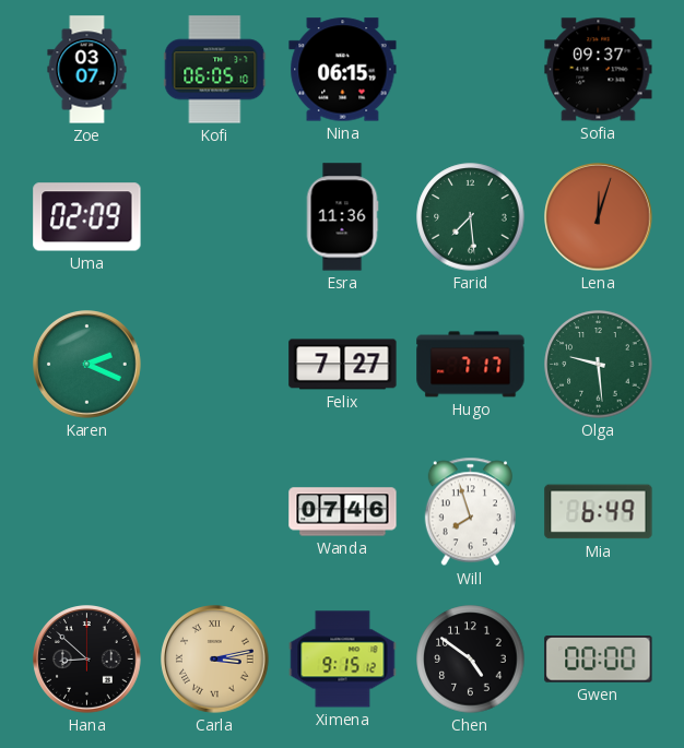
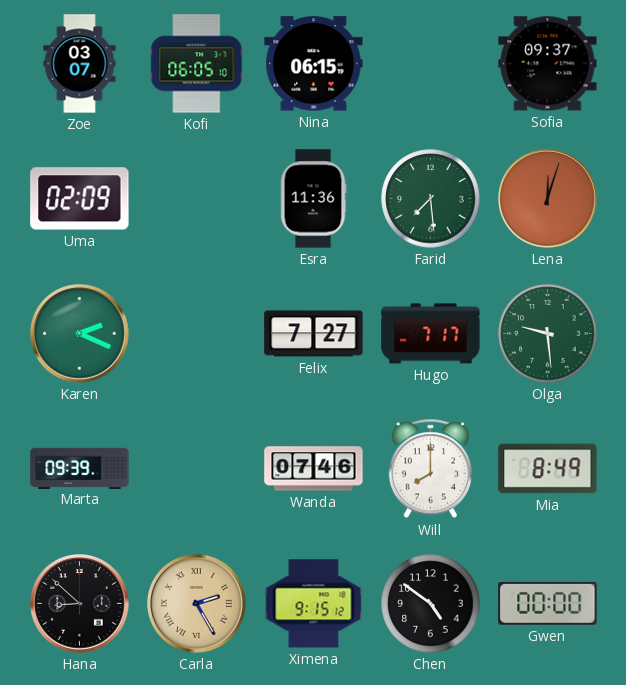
Marta: none -> 09:39
Will: 7:57 -> 8:00
Mia: 6:49 -> 8:49
Carla: 3:13 -> 2:25
